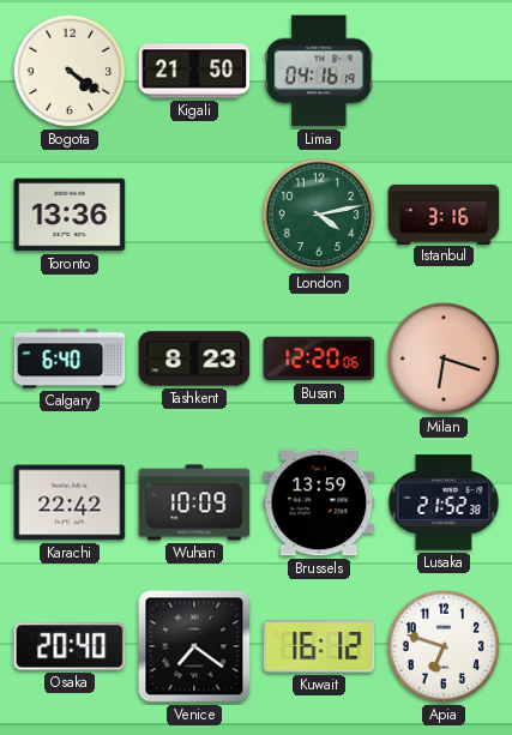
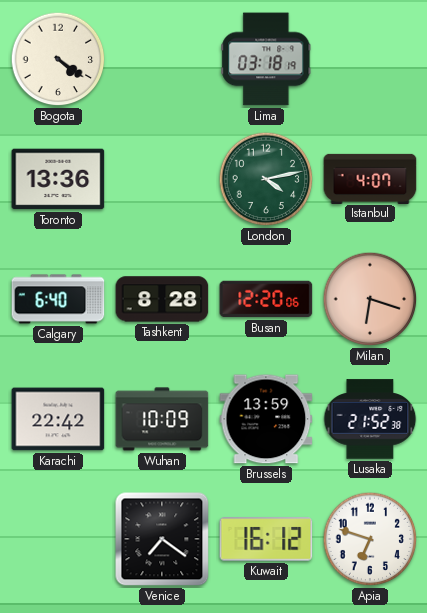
Kigali: 21:50 -> none
Lima: 04:16 -> 03:18
Istanbul: 3:16 -> 4:07
Tashkent: 8:23 -> 8:28
Osaka: 20:40 -> none
